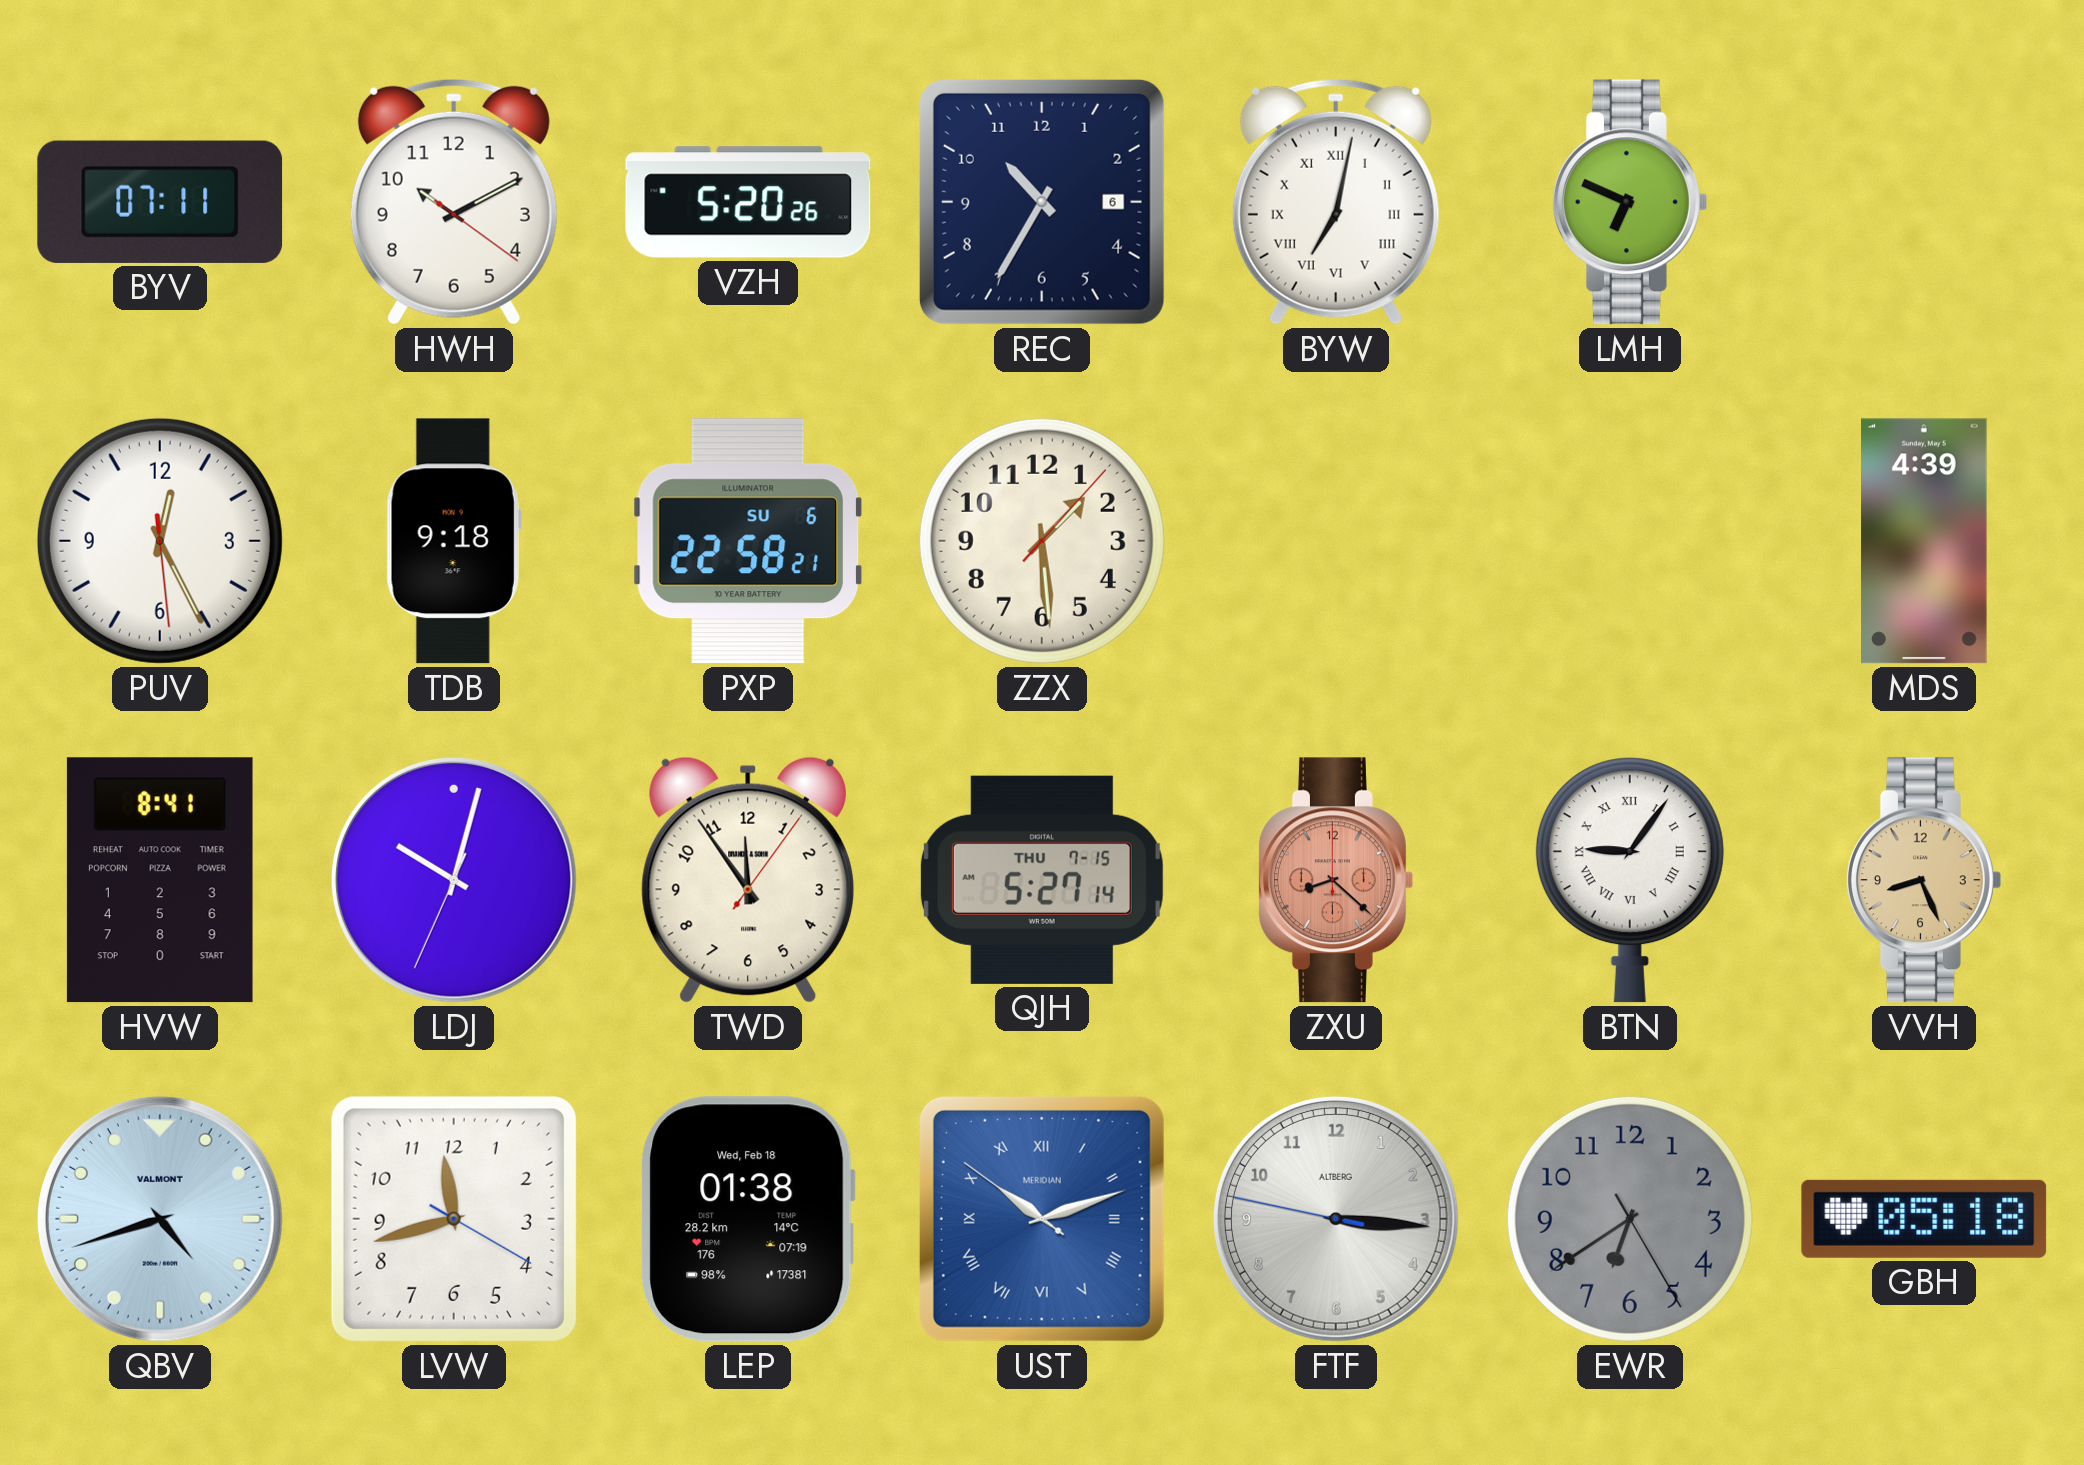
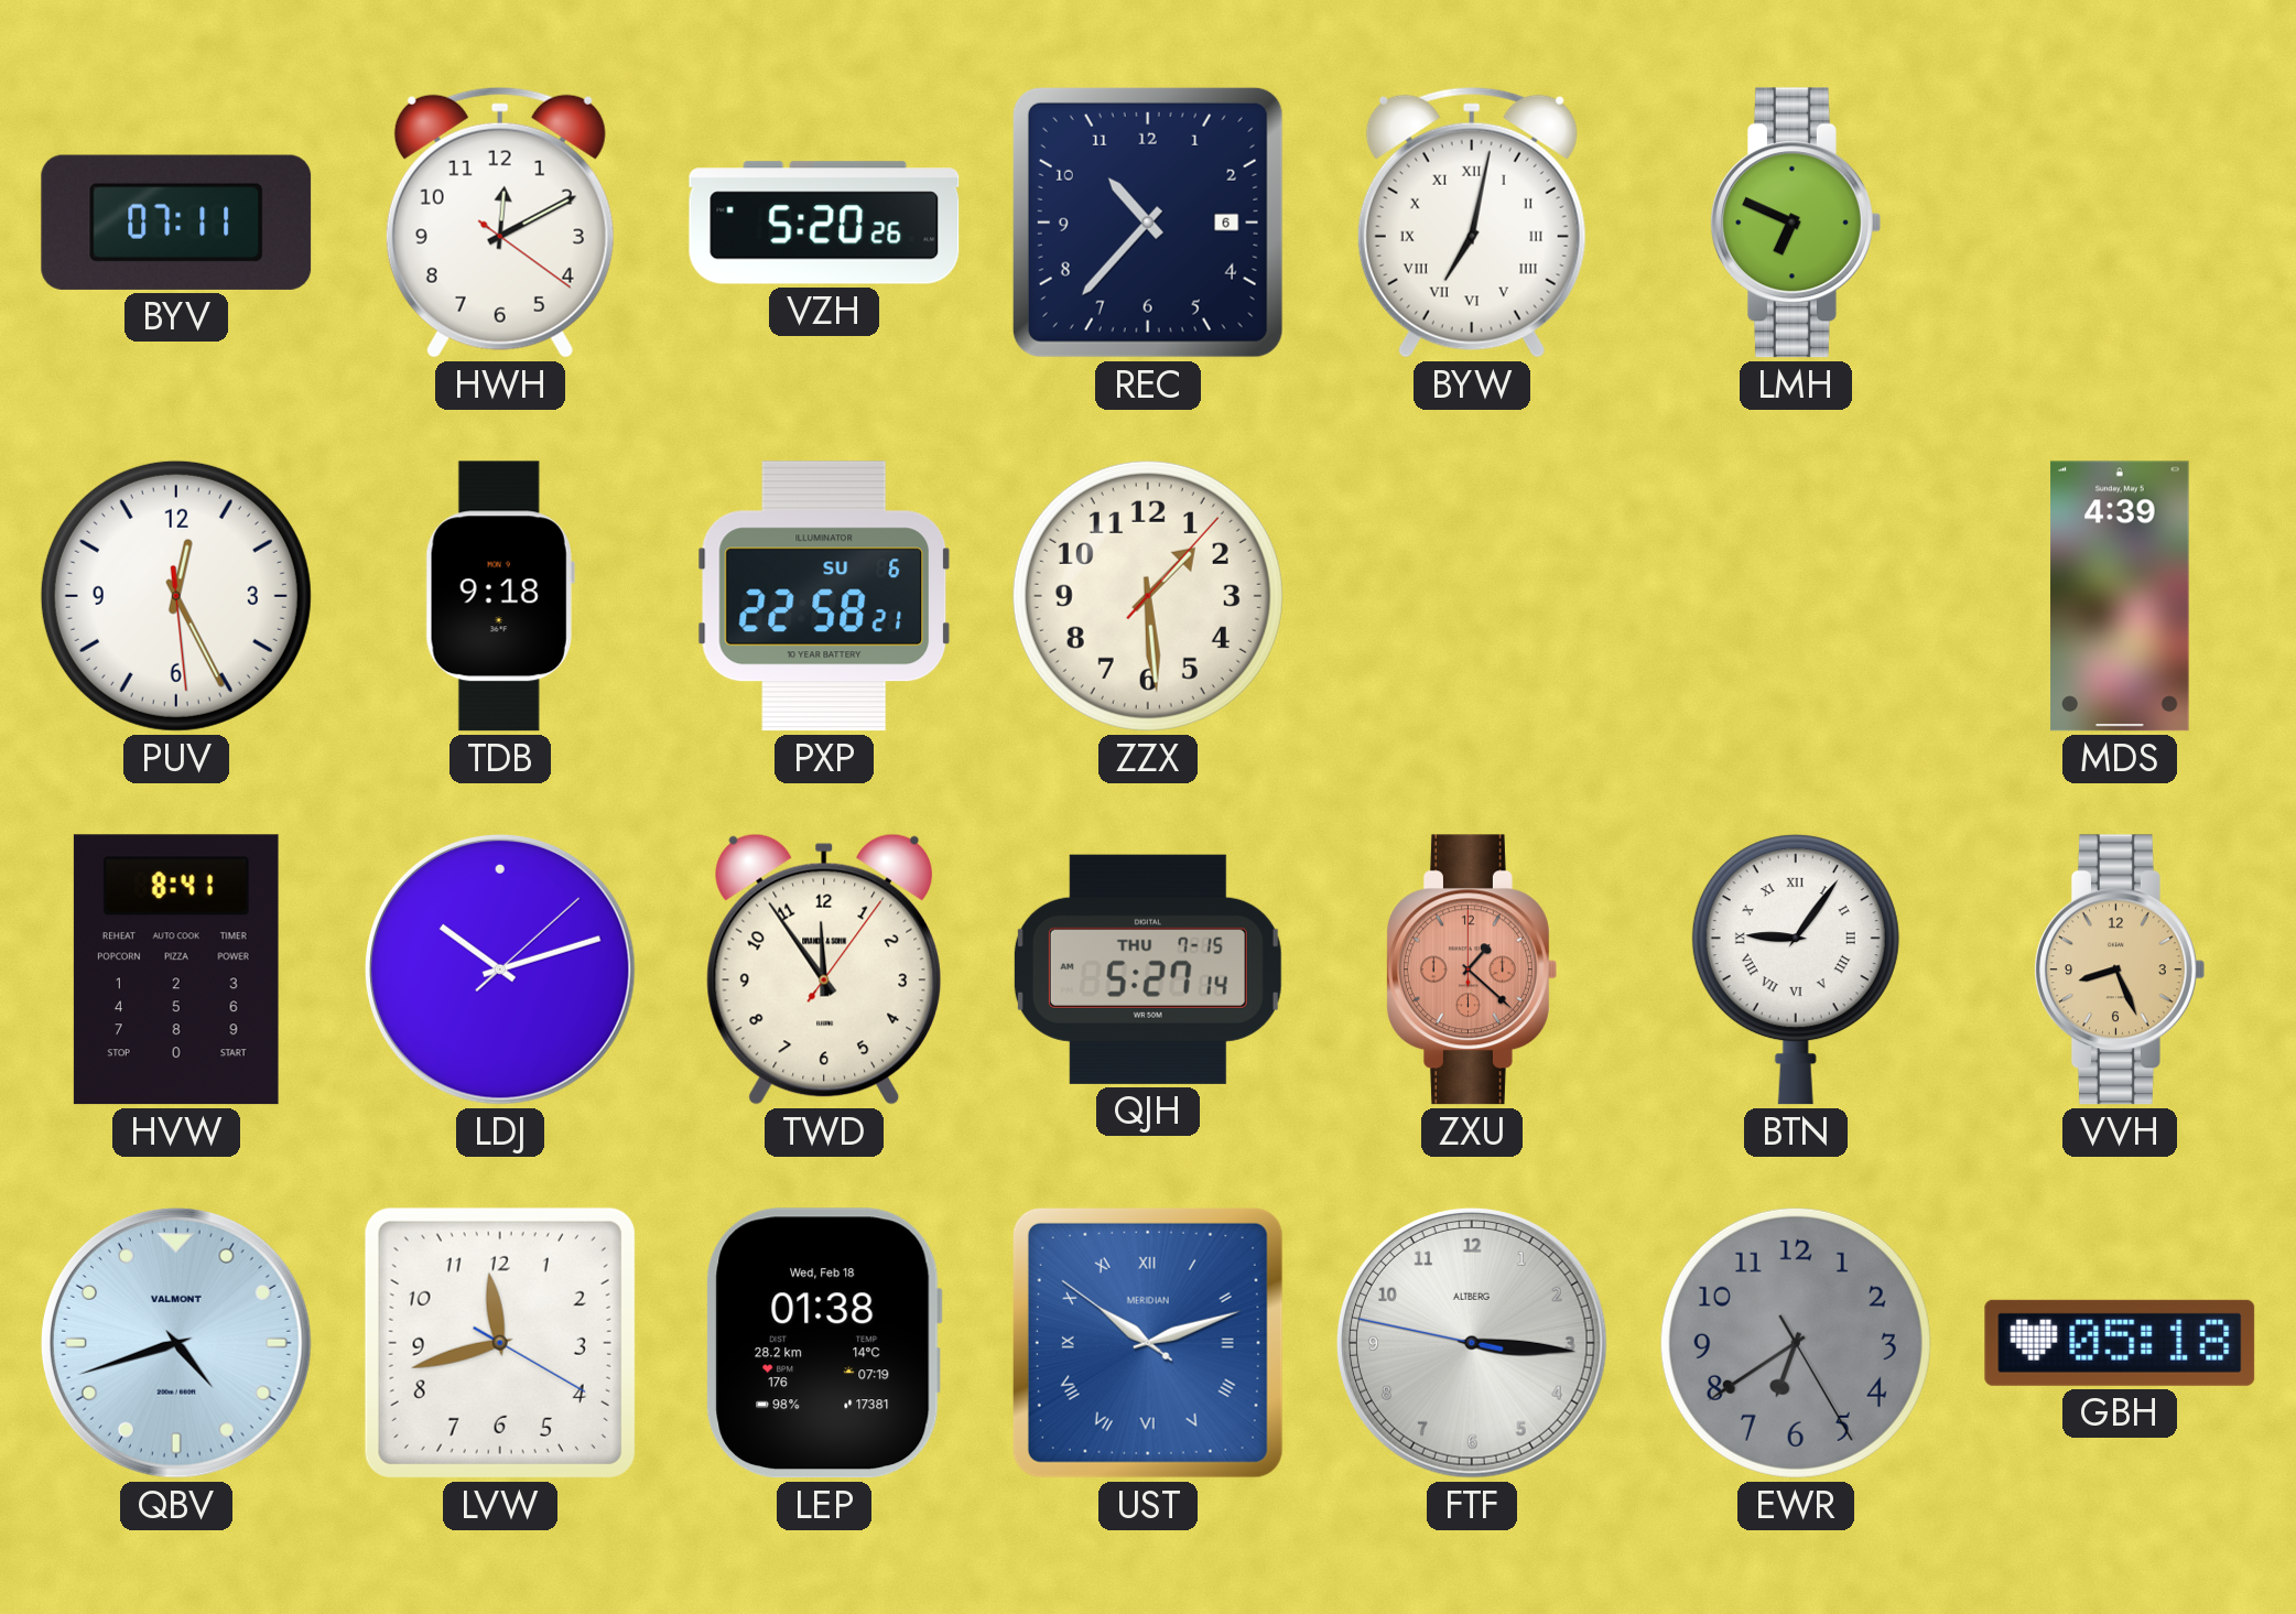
HWH: 10:10 -> 12:10
REC: 10:35 -> 10:37
LDJ: 10:02 -> 10:12
ZXU: 8:22 -> 1:22
